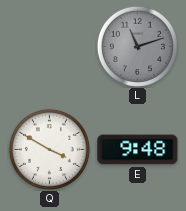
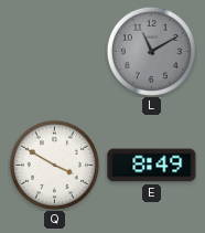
L: 11:12 -> 11:10
E: 9:48 -> 8:49
